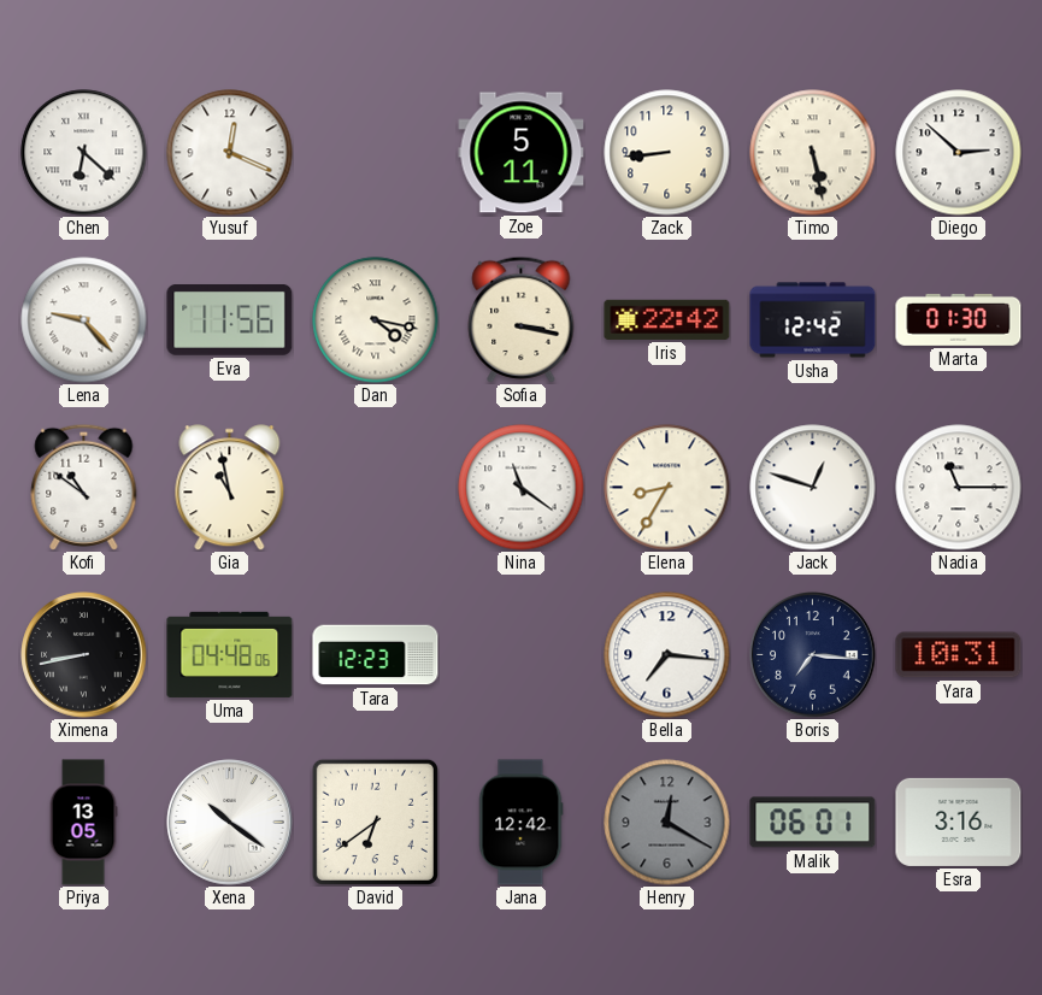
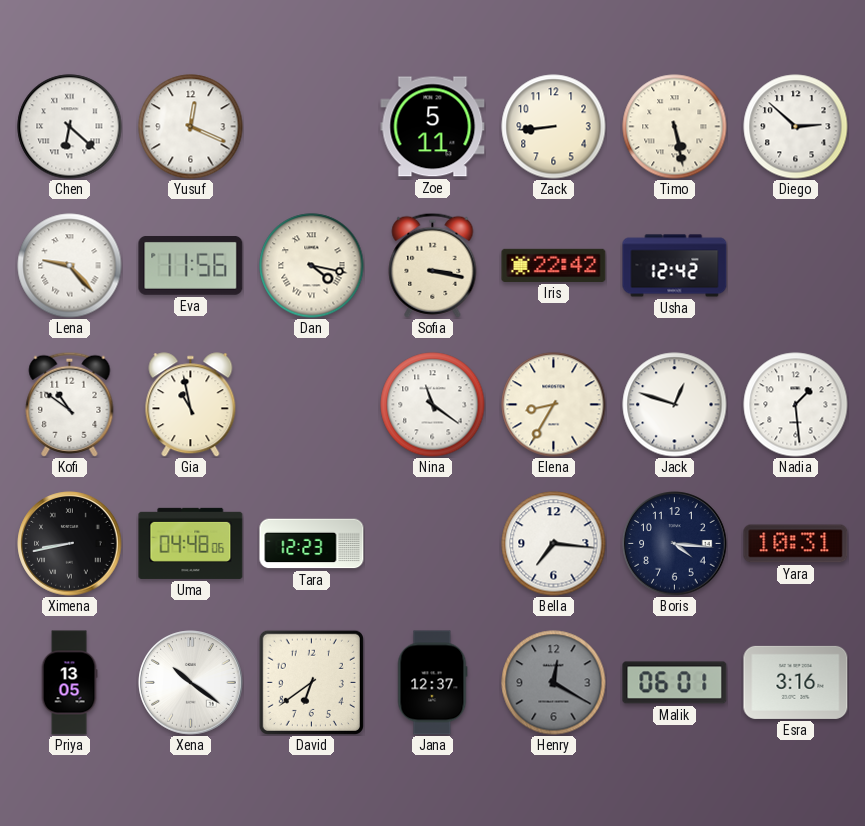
Marta: 01:30 -> none
Nadia: 11:15 -> 1:29
Boris: 7:16 -> 4:16
Jana: 12:42 -> 12:37
